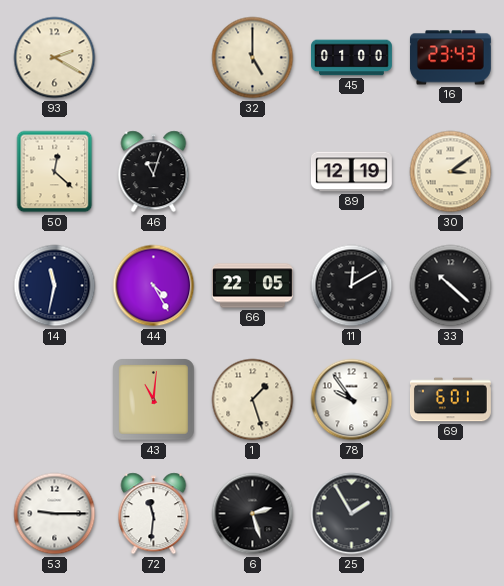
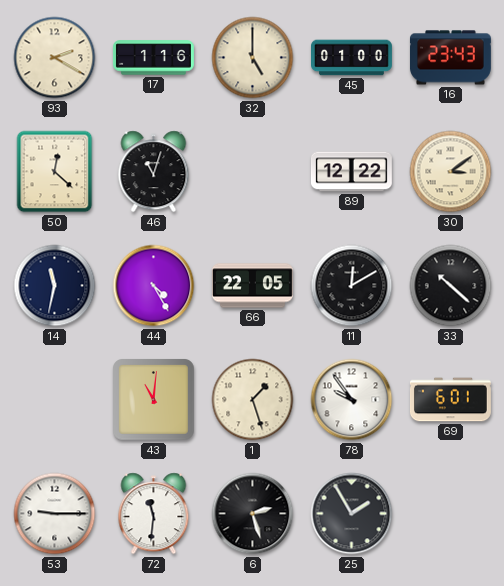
17: none -> 1:16
89: 12:19 -> 12:22
